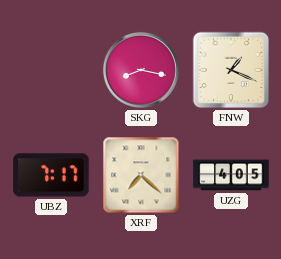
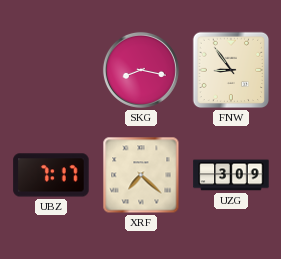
FNW: 1:19 -> 8:54
UZG: 4:05 -> 3:09
